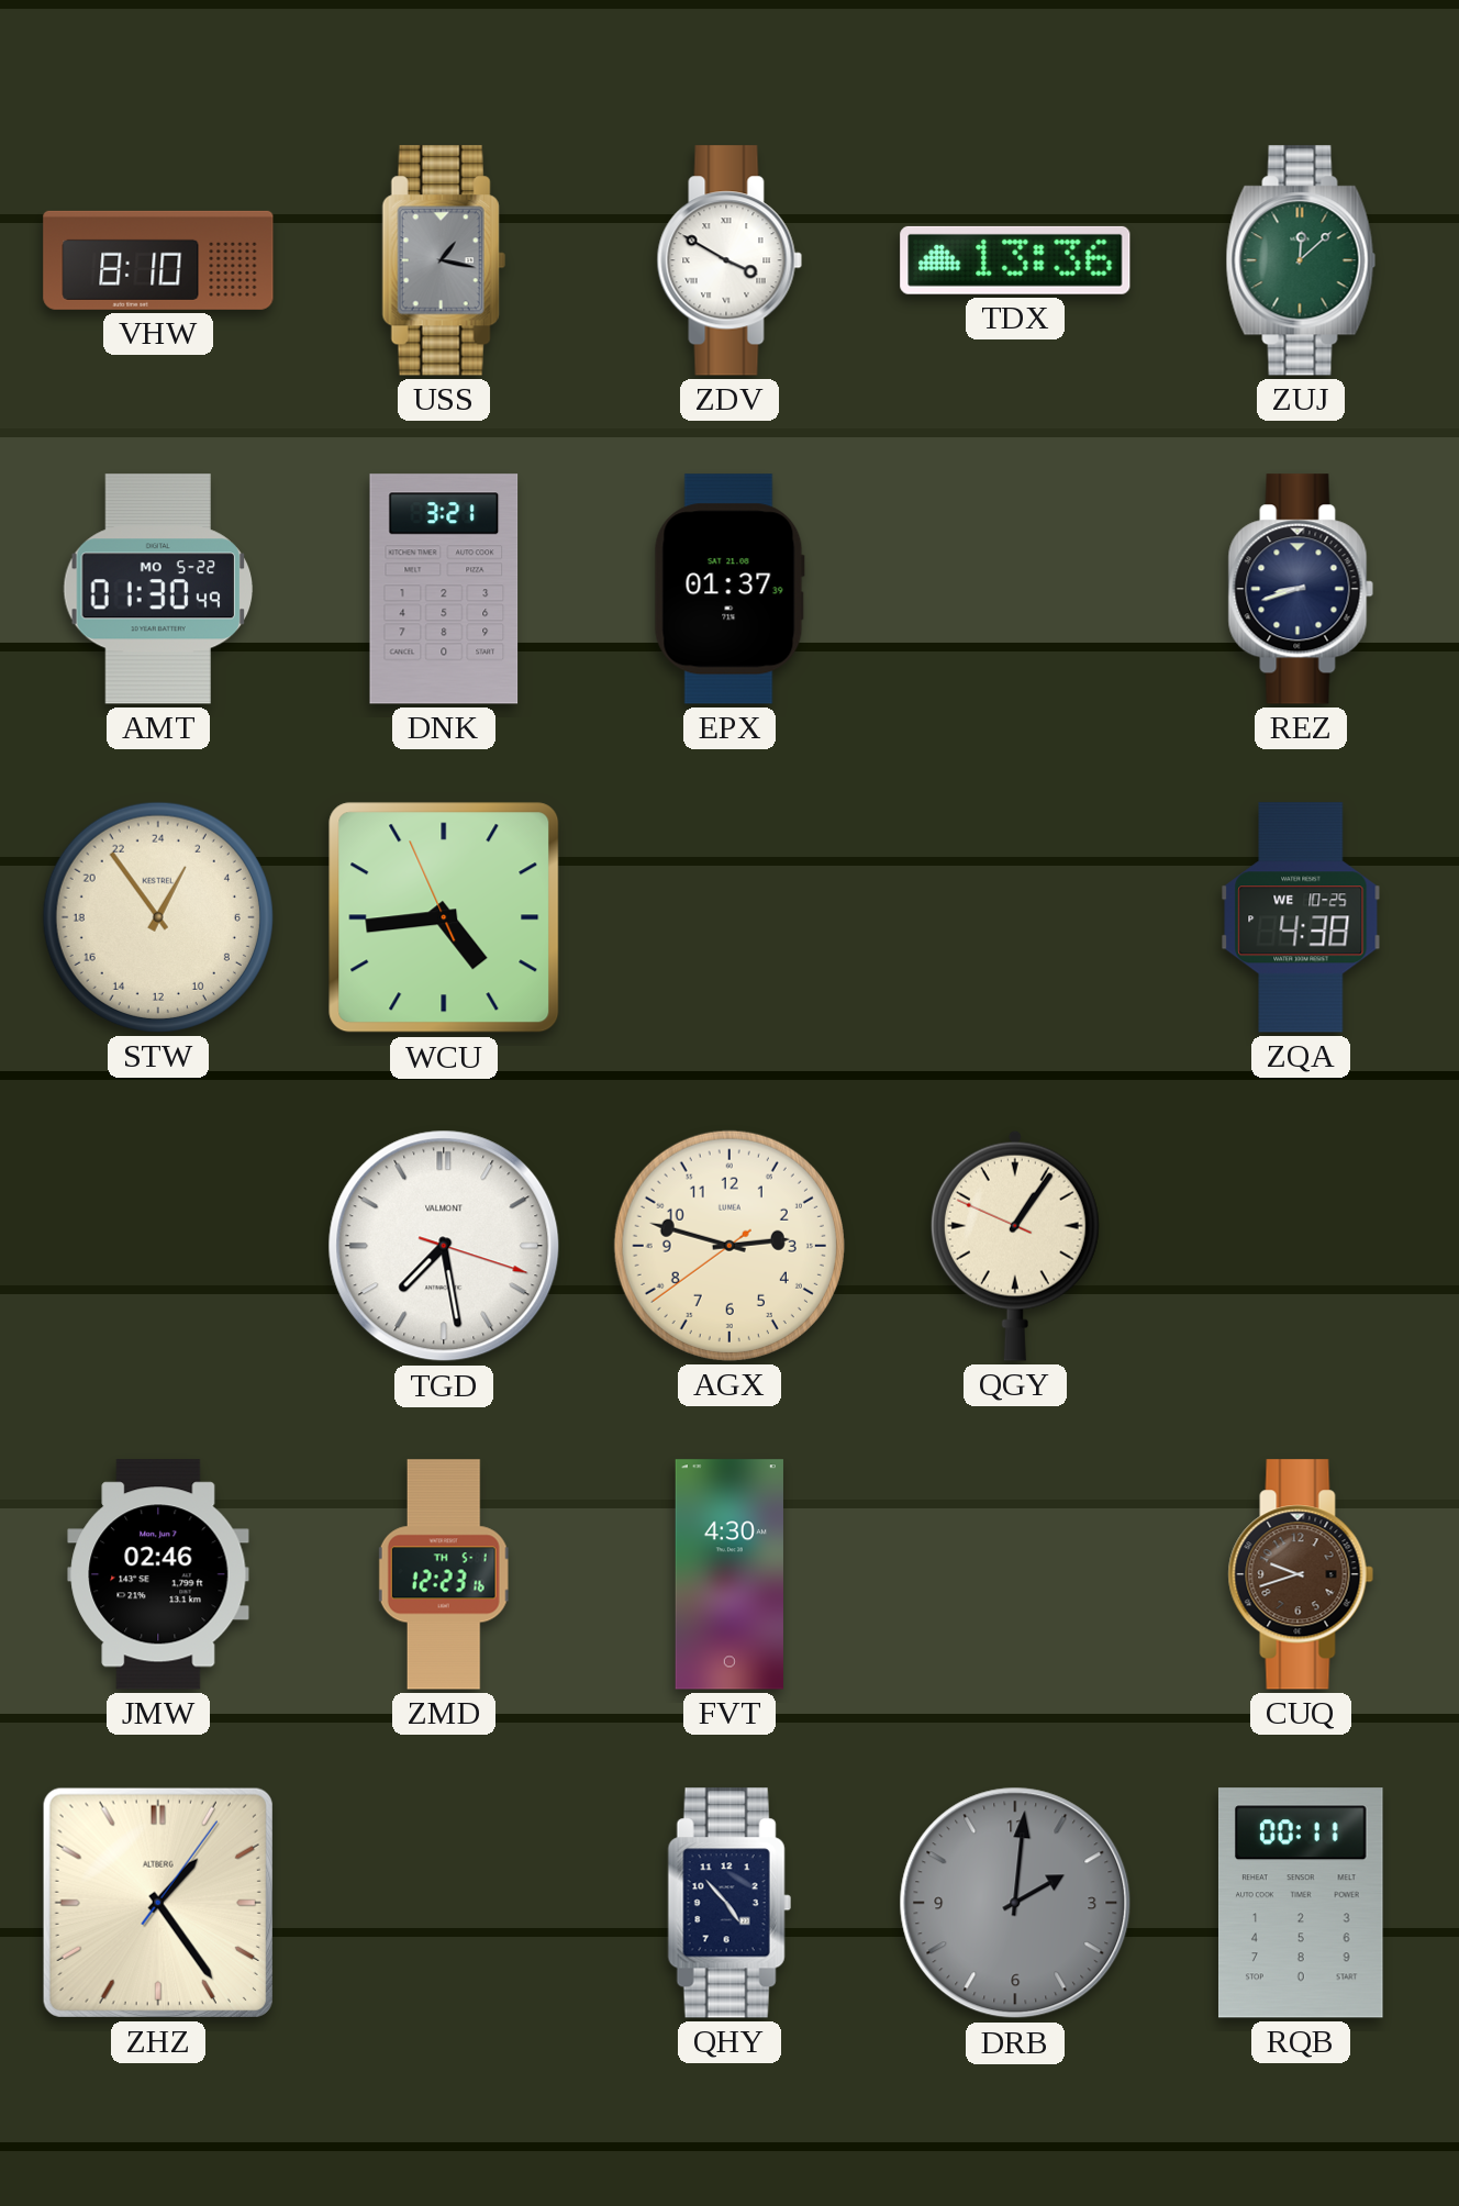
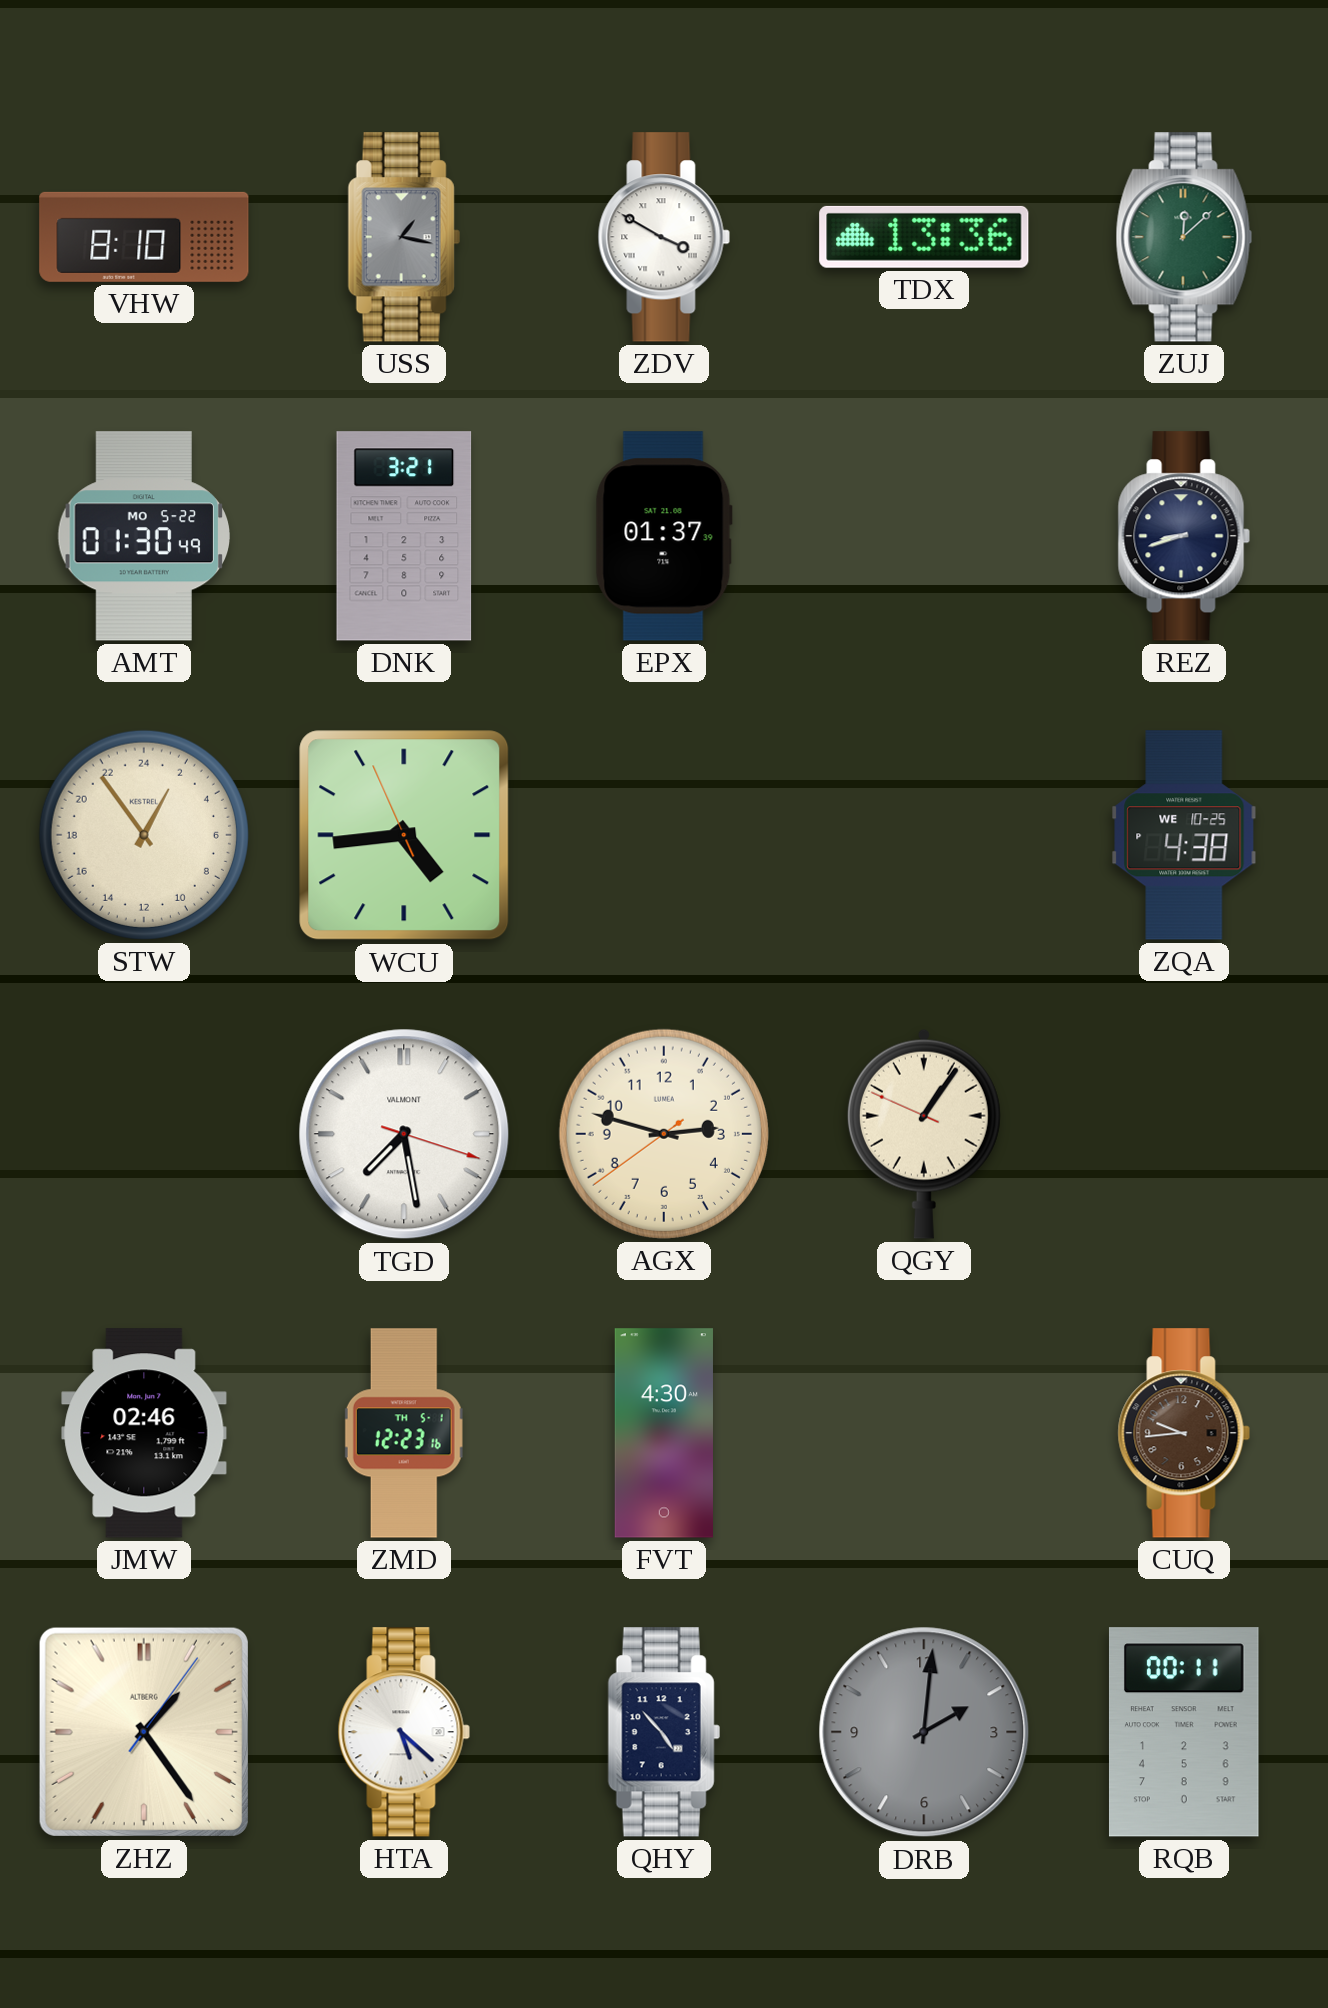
CUQ: 9:42 -> 9:44
HTA: none -> 5:22
